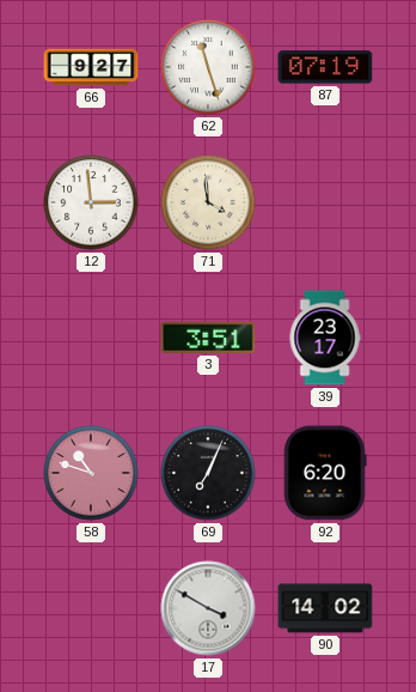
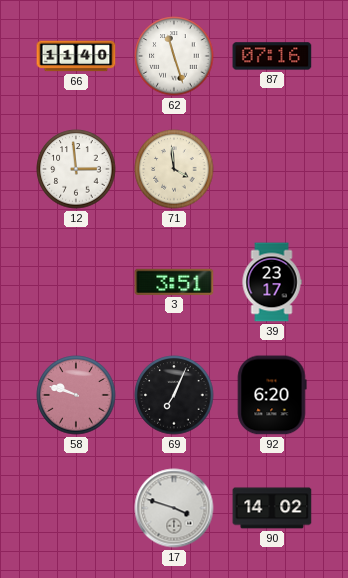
66: 9:27 -> 11:40
87: 07:19 -> 07:16
58: 10:48 -> 9:48
17: 3:50 -> 3:48
